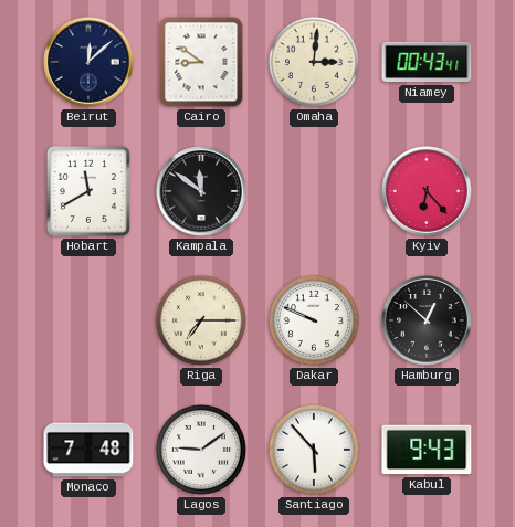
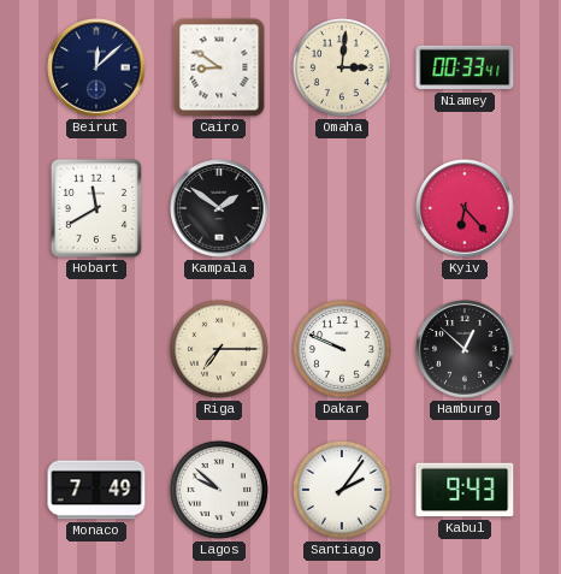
Niamey: 00:43 -> 00:33
Kampala: 11:51 -> 1:51
Monaco: 7:48 -> 7:49
Lagos: 9:09 -> 9:52
Santiago: 5:53 -> 2:06
